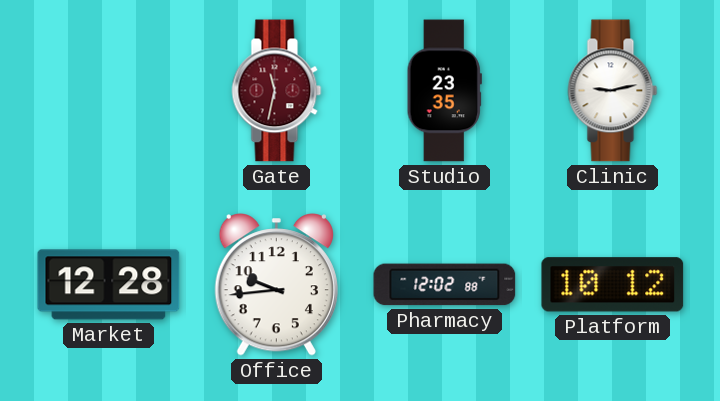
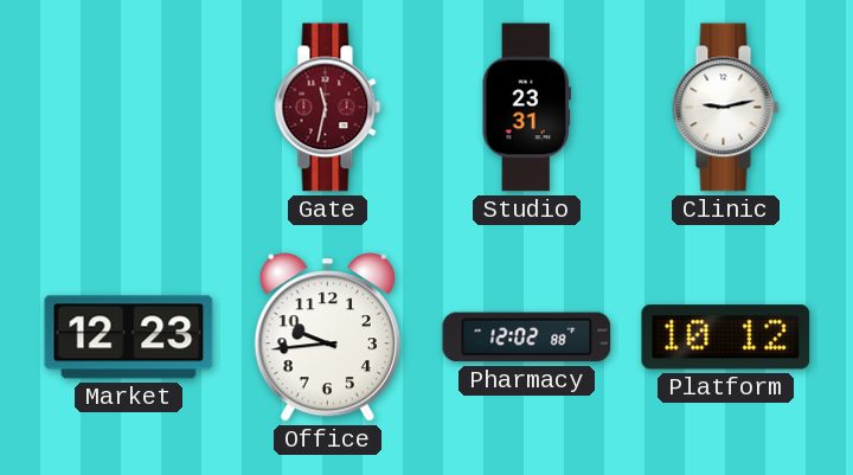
Studio: 23:35 -> 23:31
Market: 12:28 -> 12:23
